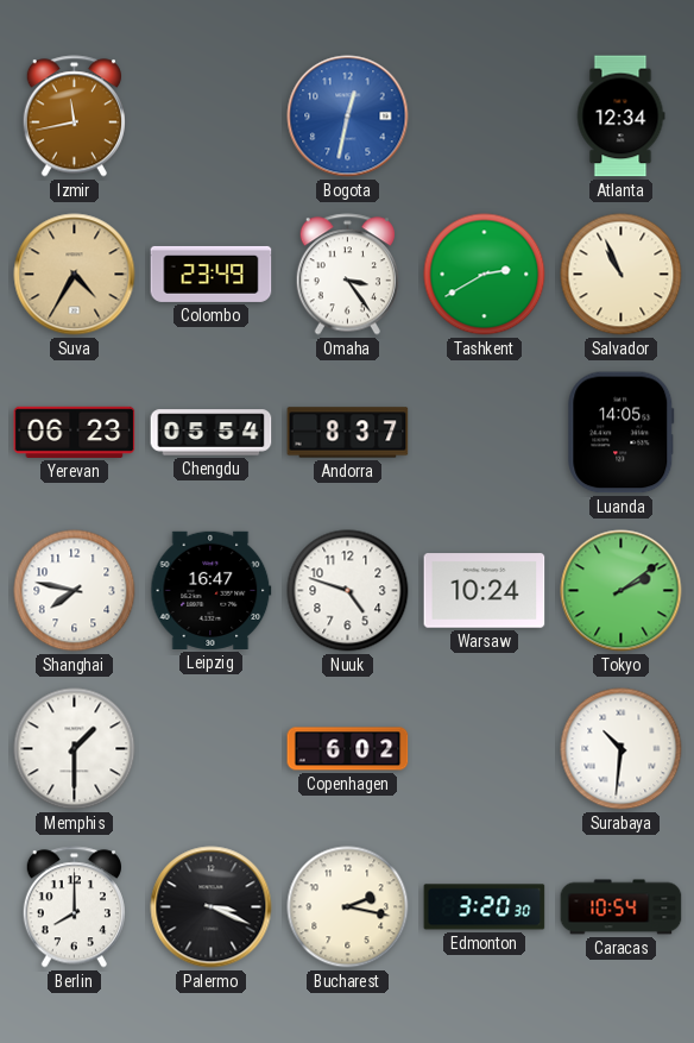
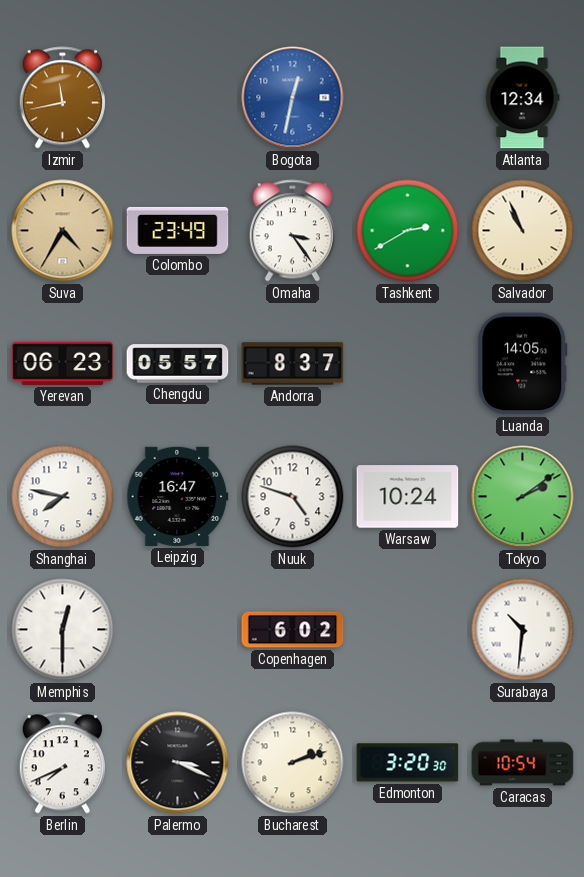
Chengdu: 05:54 -> 05:57
Memphis: 1:30 -> 12:30
Berlin: 8:00 -> 7:41
Bucharest: 2:17 -> 2:12
